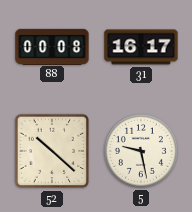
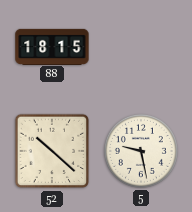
88: 00:08 -> 18:15
31: 16:17 -> none
